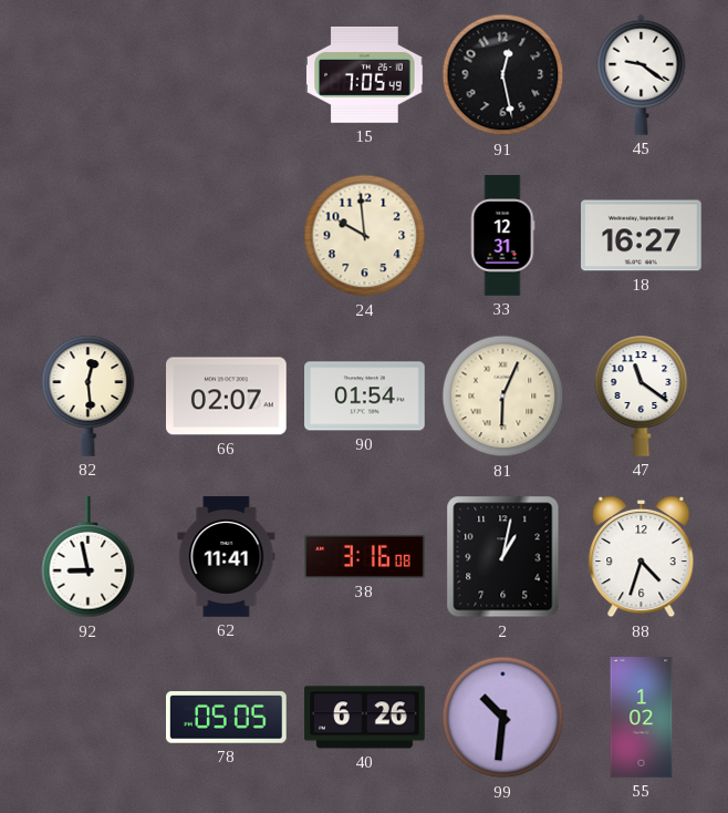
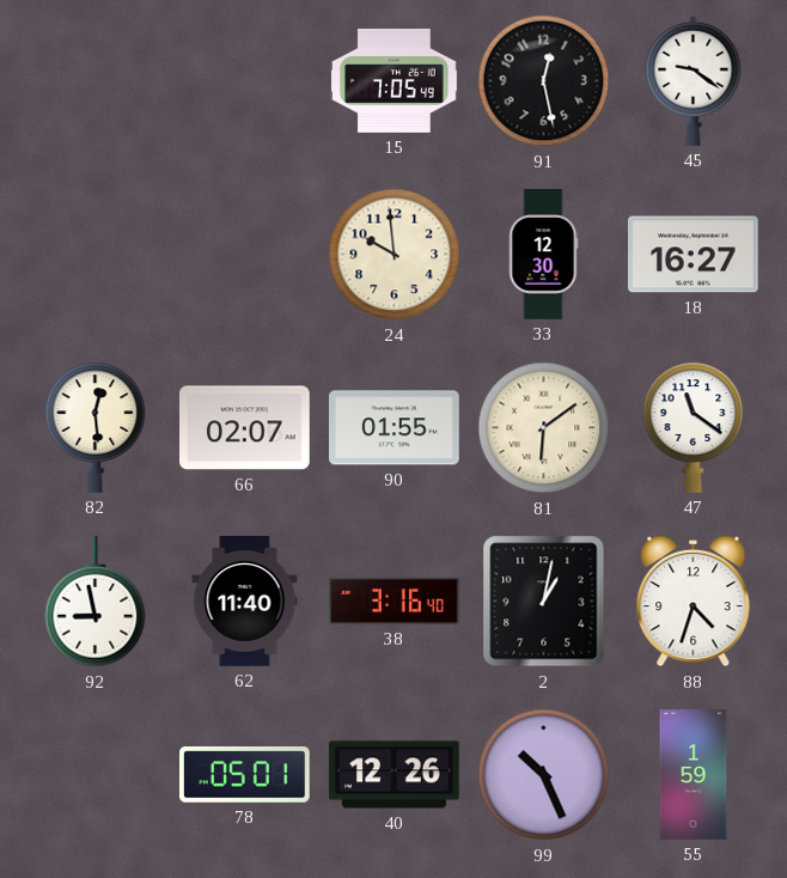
33: 12:31 -> 12:30
90: 01:54 -> 01:55
81: 6:04 -> 6:09
62: 11:41 -> 11:40
38: 3:16:08 -> 3:16:40
78: 05:05 -> 05:01
40: 6:26 -> 12:26
99: 10:31 -> 10:26
55: 1:02 -> 1:59
